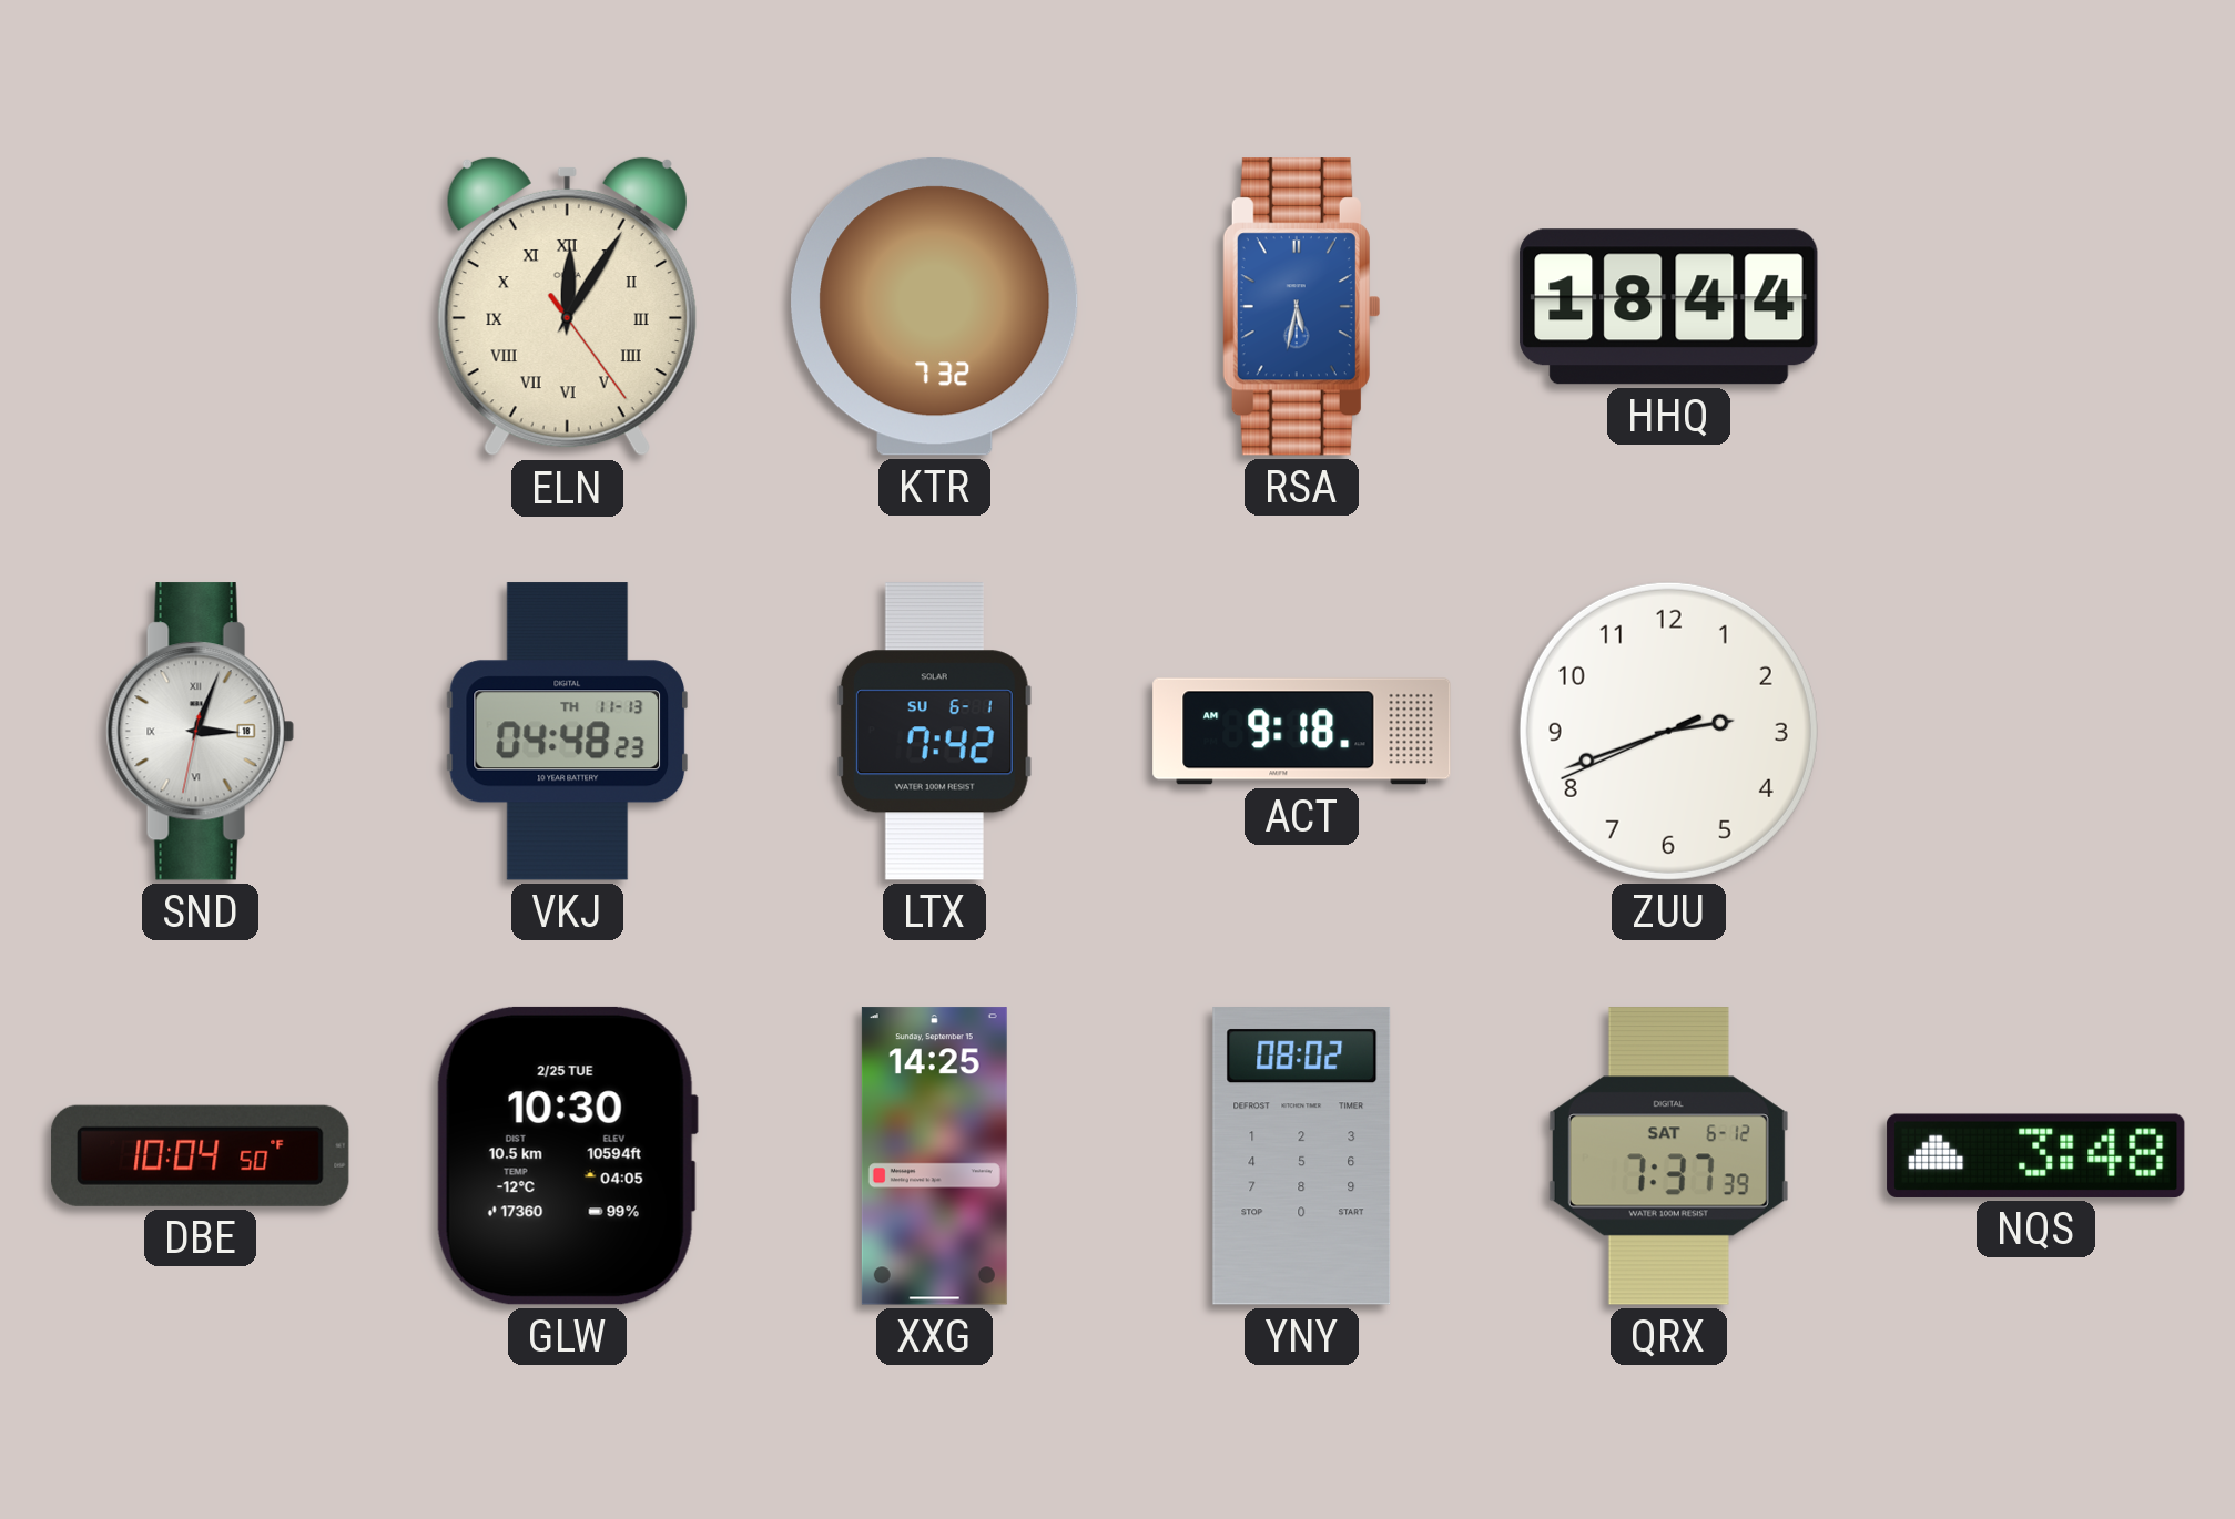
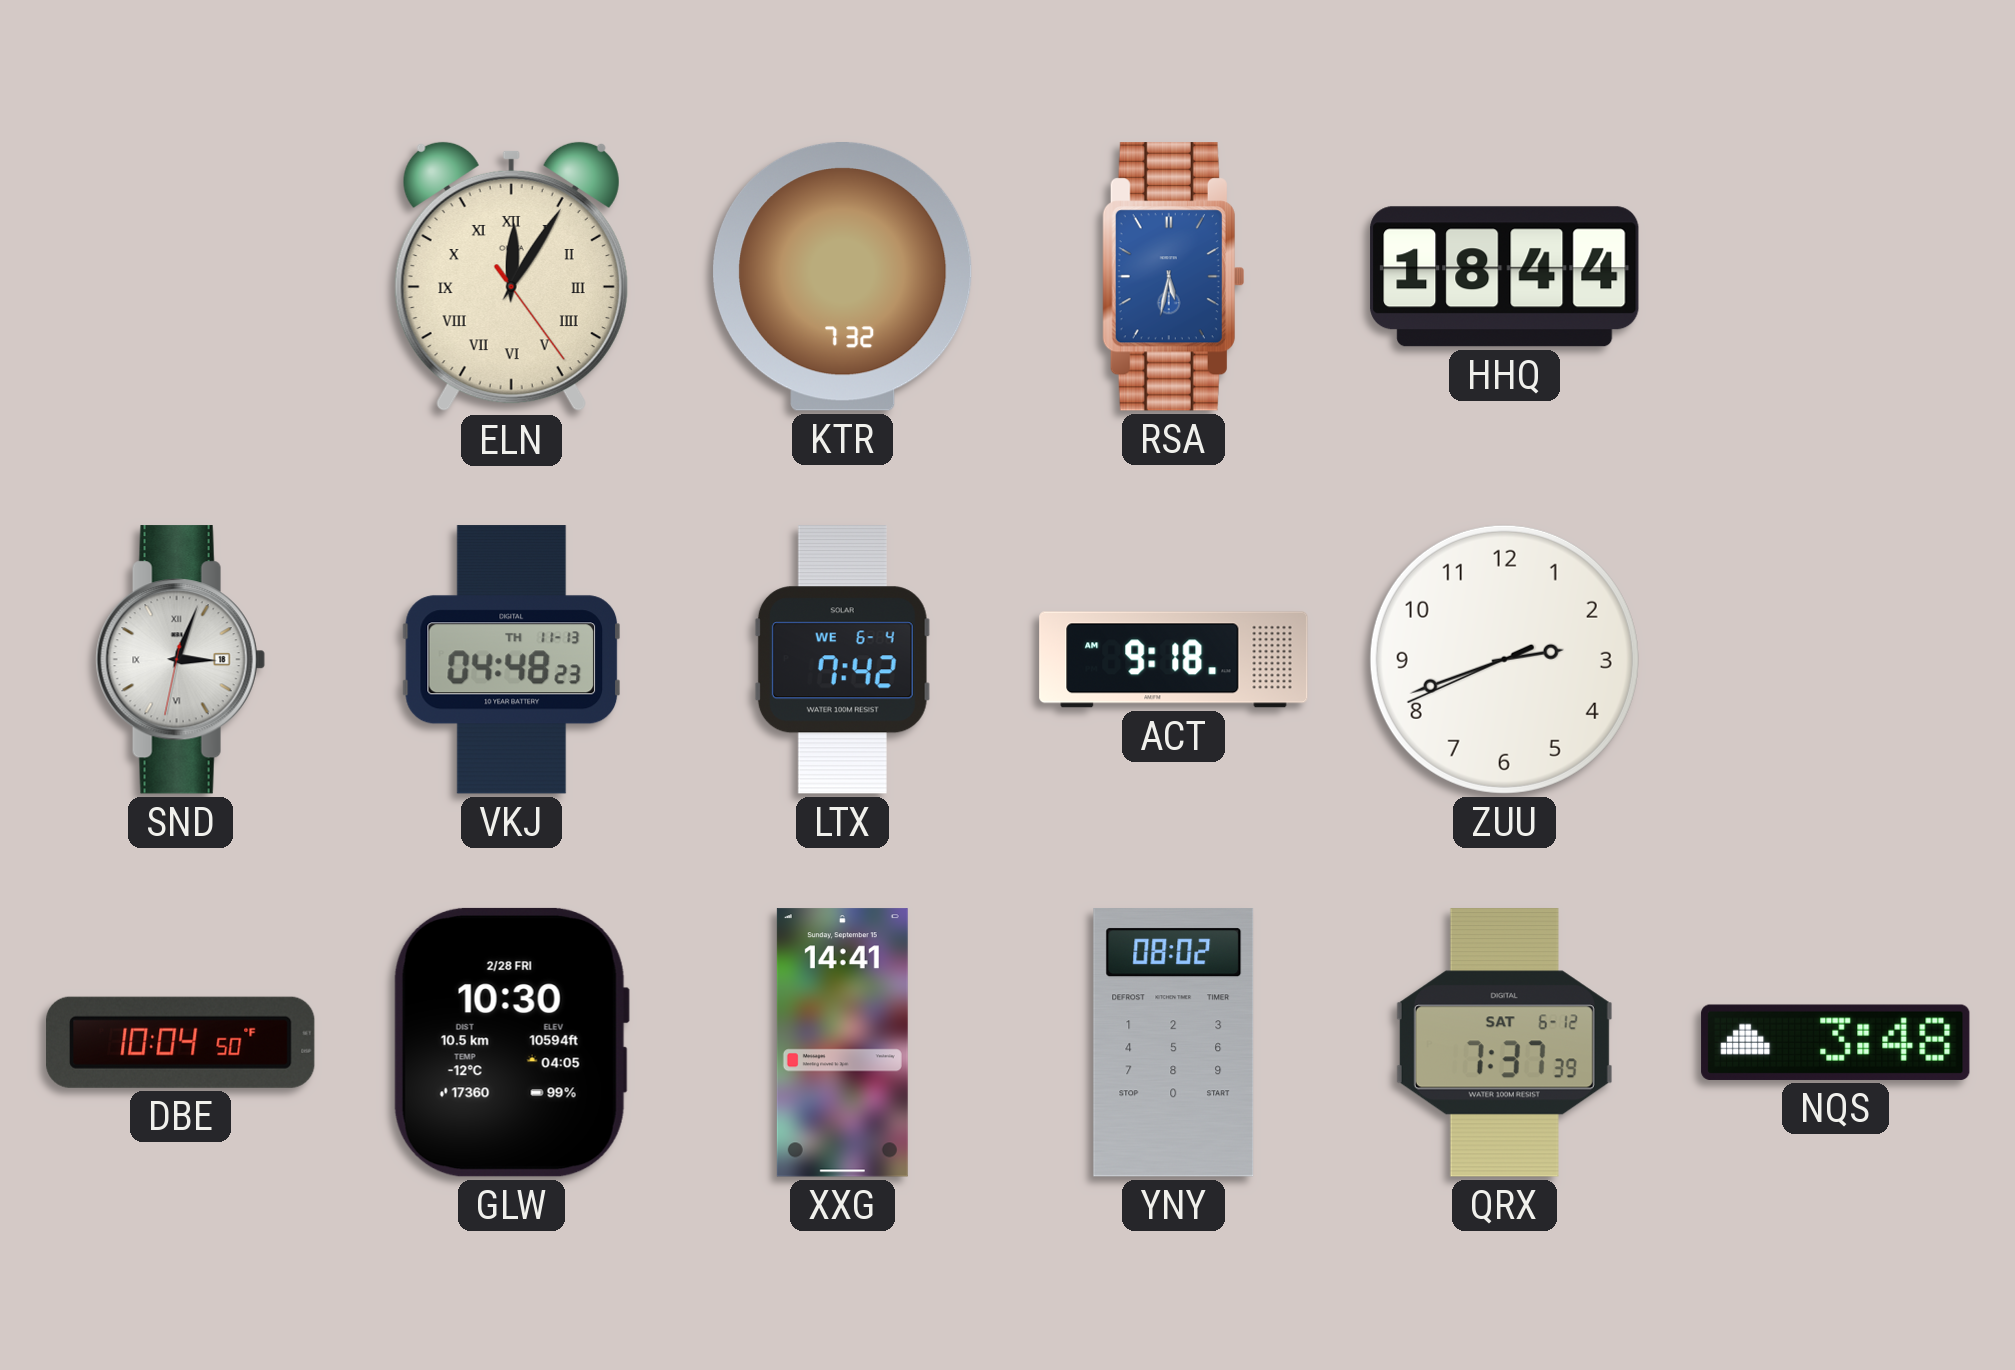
LTX date: SU 6-1 -> WE 6-4
GLW date: 2/25 TUE -> 2/28 FRI
XXG: 14:25 -> 14:41
